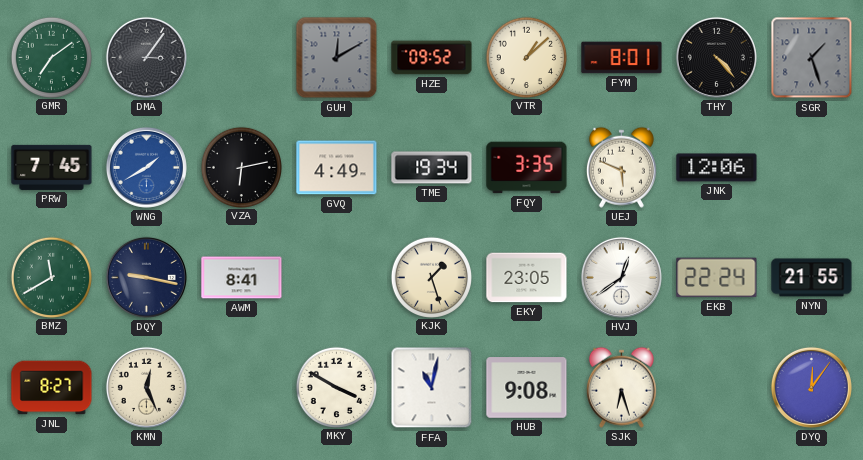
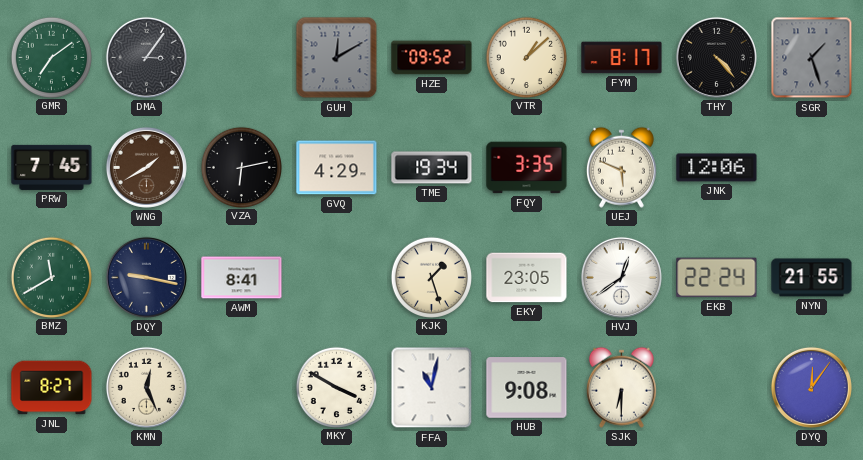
FYM: 8:01 -> 8:17
WNG dial: blue -> brown
GVQ: 4:49 -> 4:29
SJK: 6:27 -> 6:30
